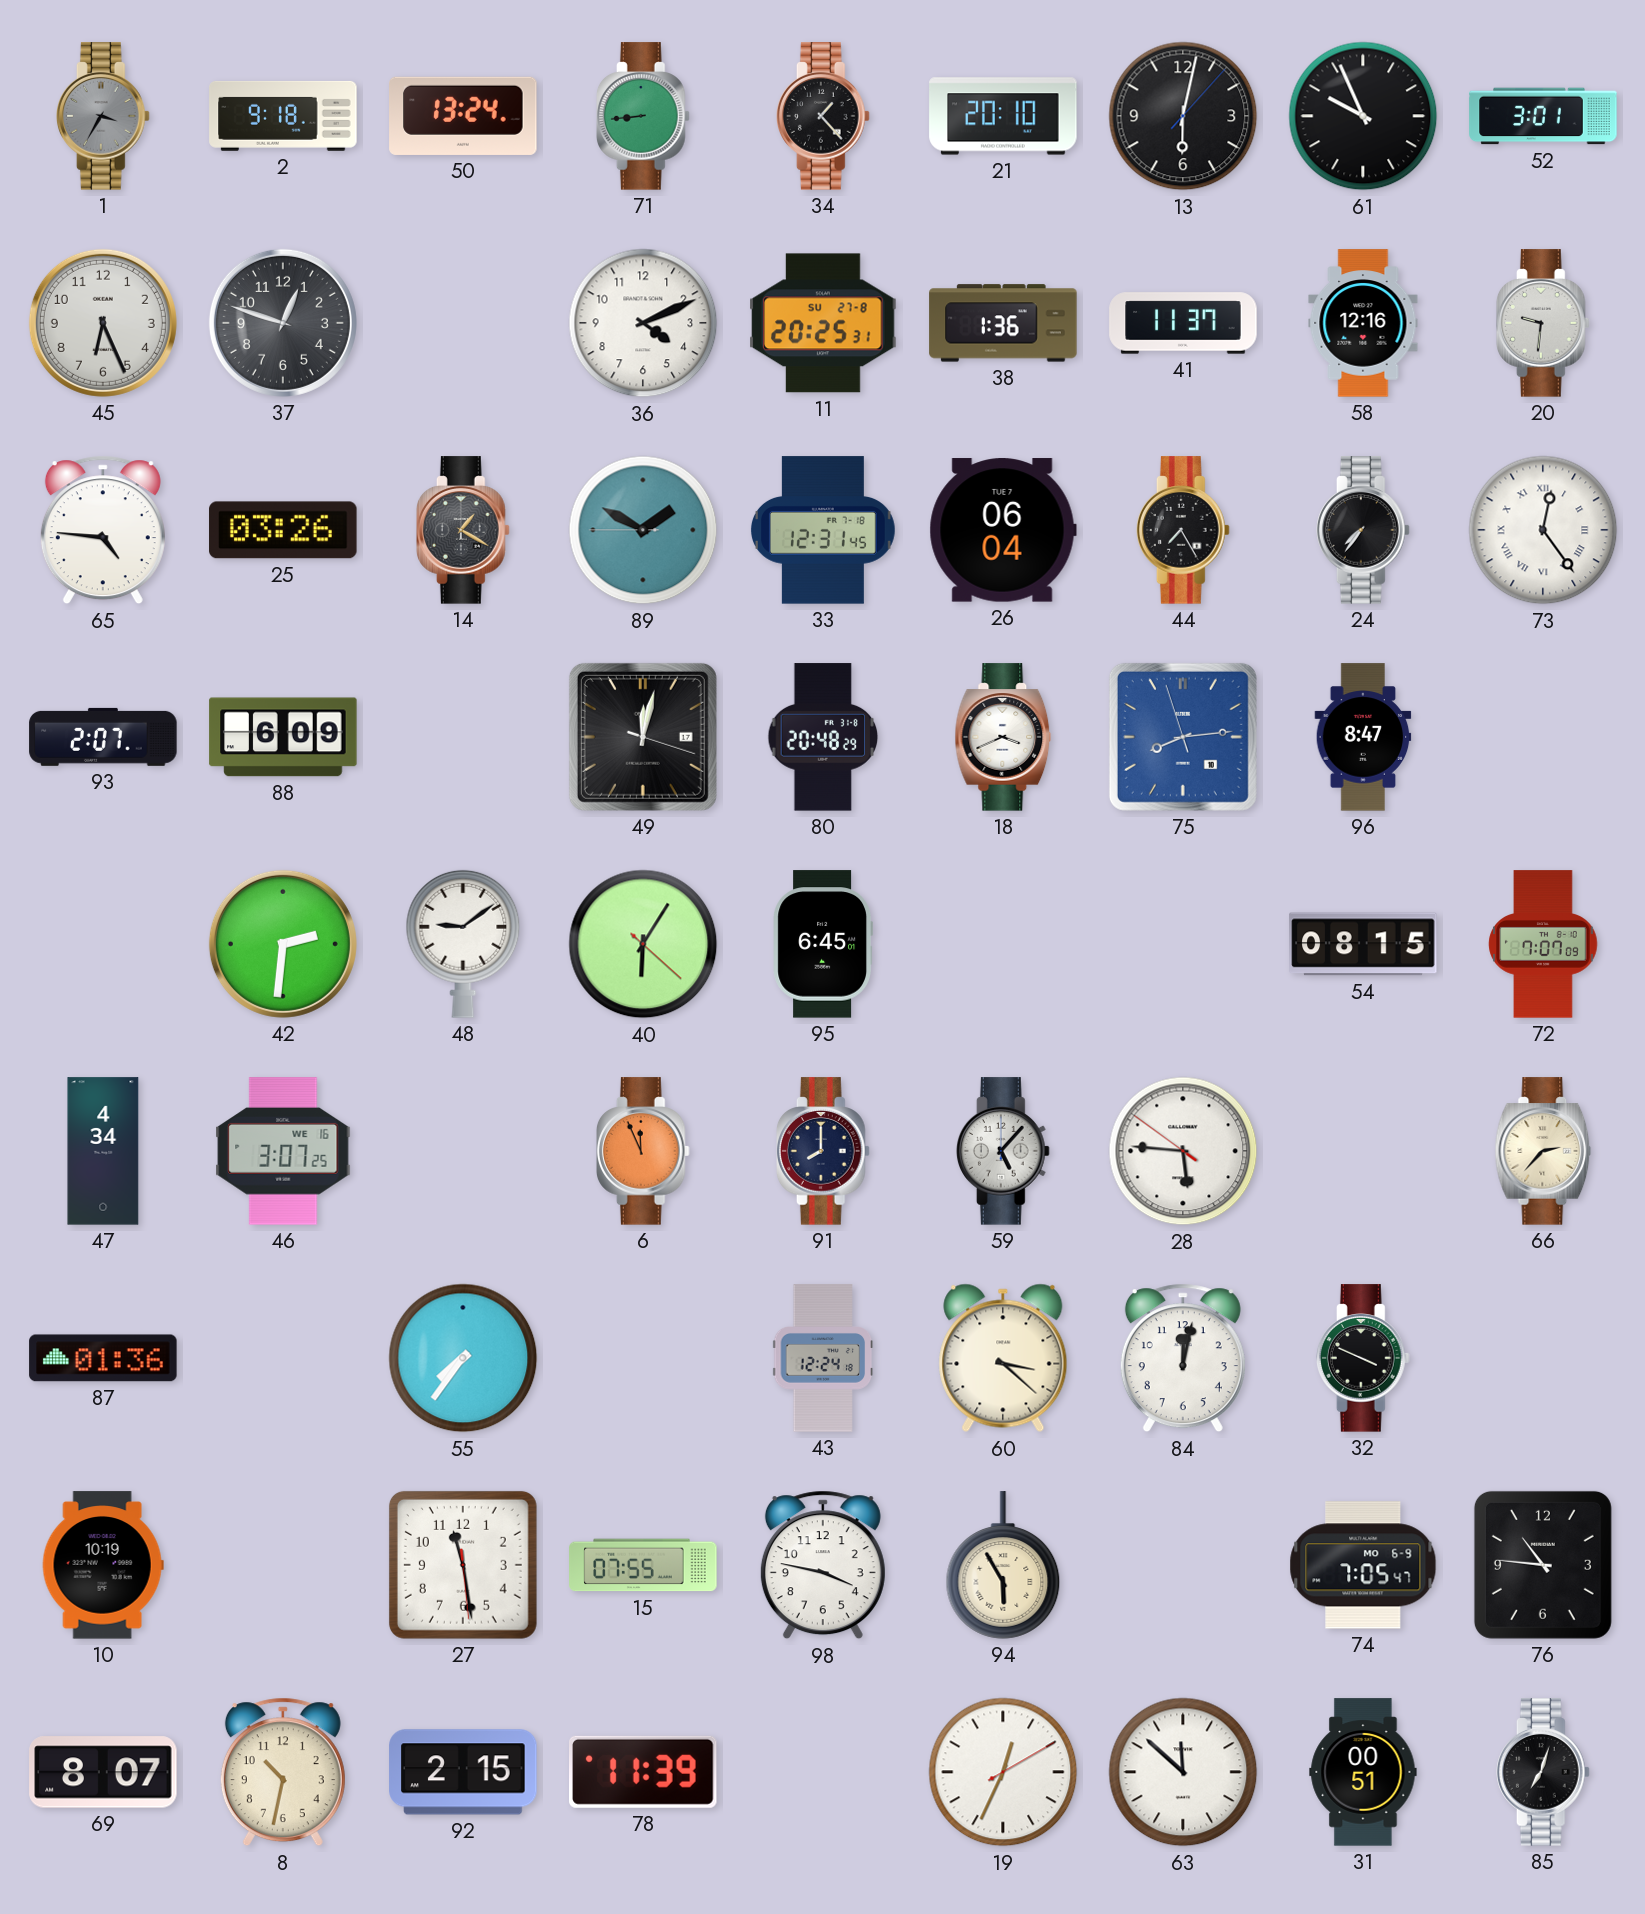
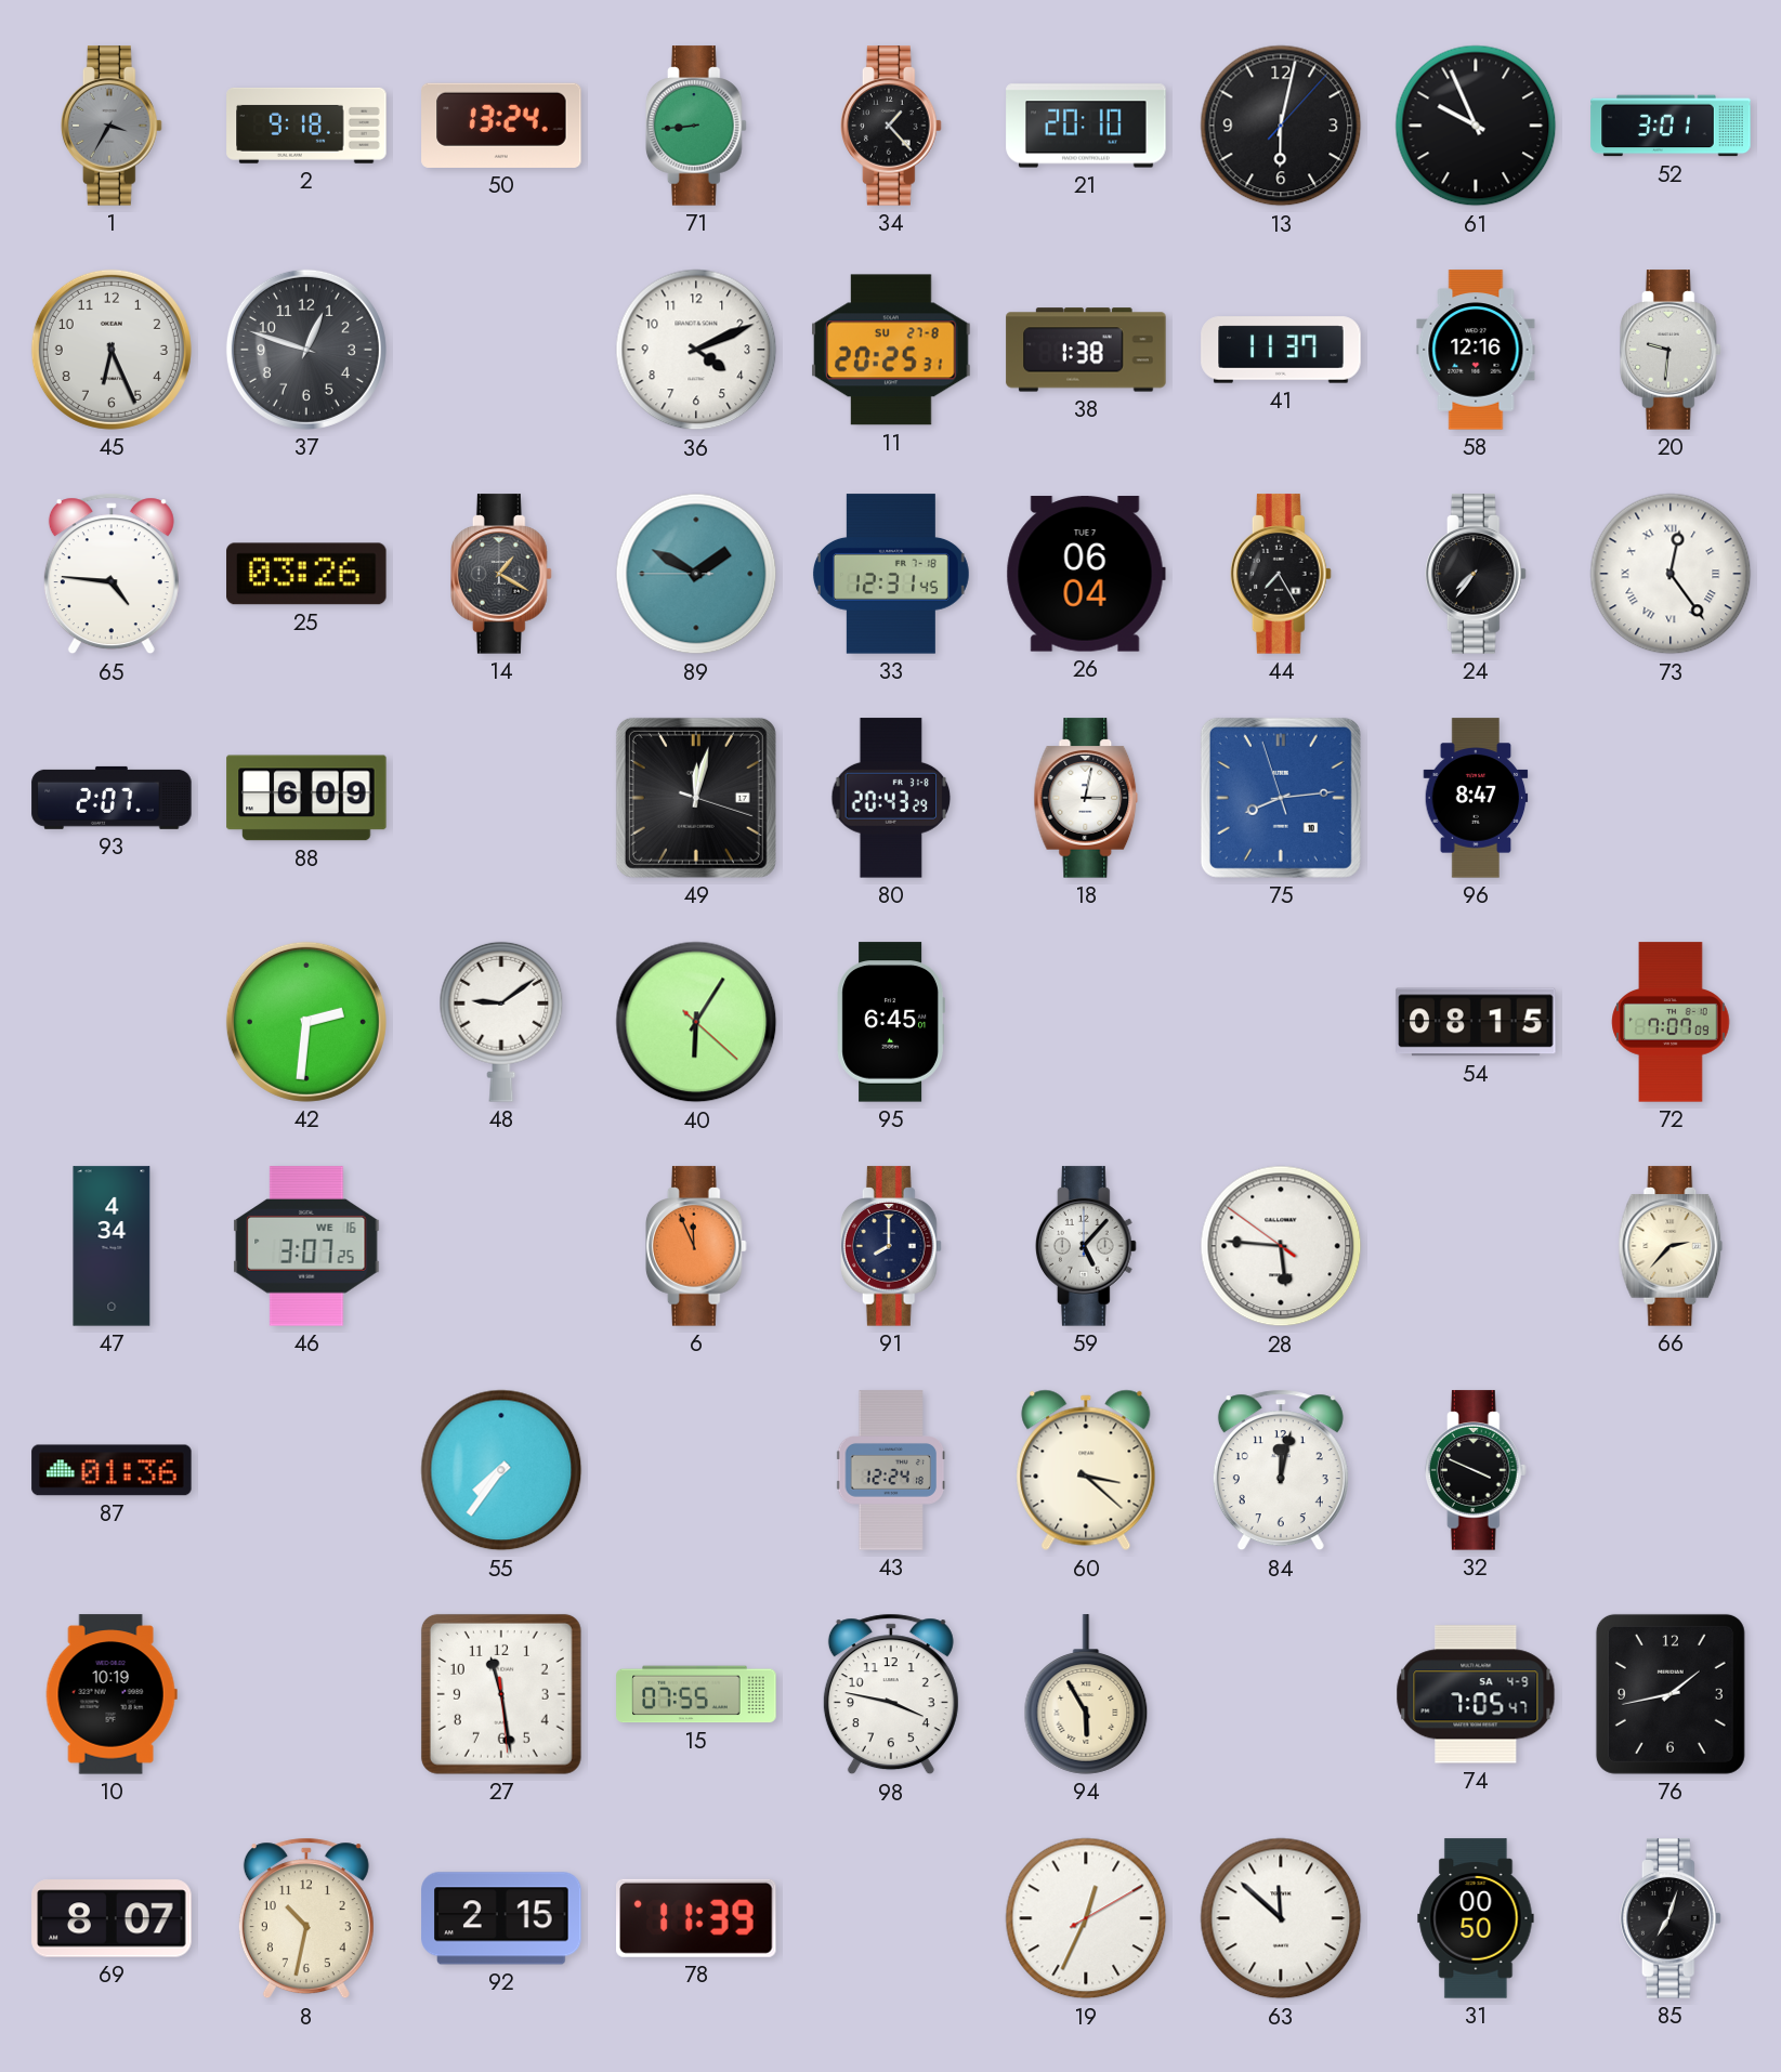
38: 1:36 -> 1:38
80: 20:48 -> 20:43
18: 3:41 -> 3:02
74 date: MO 6-9 -> SA 4-9
76: 10:46 -> 1:43
31: 00:51 -> 00:50
